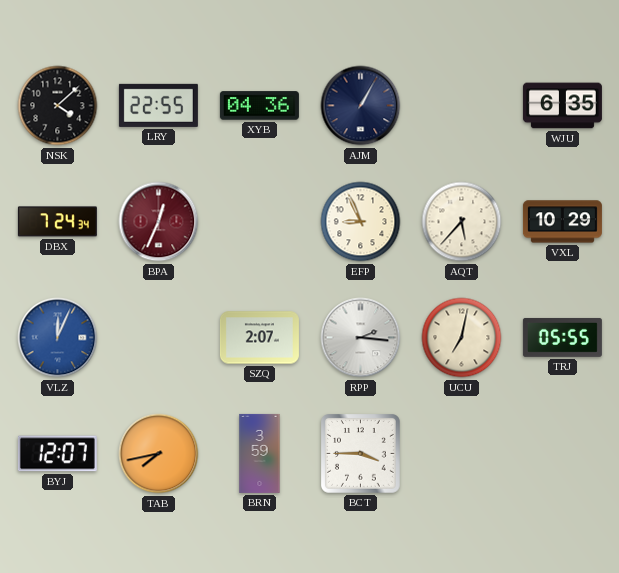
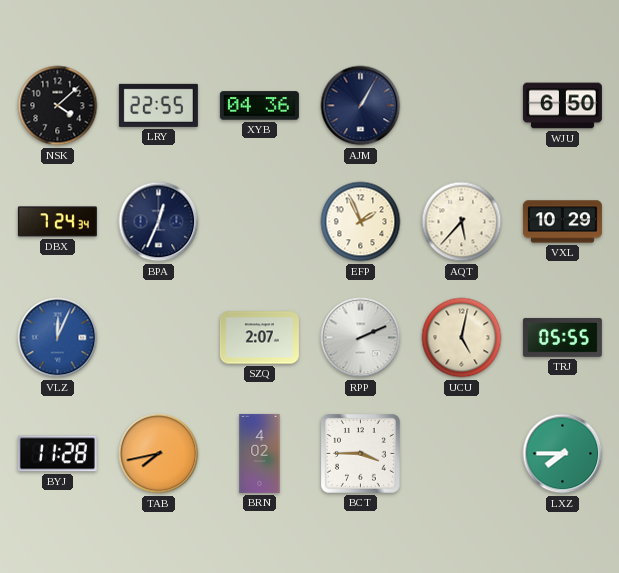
WJU: 6:35 -> 6:50
BPA dial: burgundy -> navy
EFP: 8:56 -> 1:56
RPP: 2:16 -> 2:11
UCU: 7:02 -> 5:02
BYJ: 12:07 -> 11:28
BRN: 3:59 -> 4:02
LXZ: none -> 7:45
